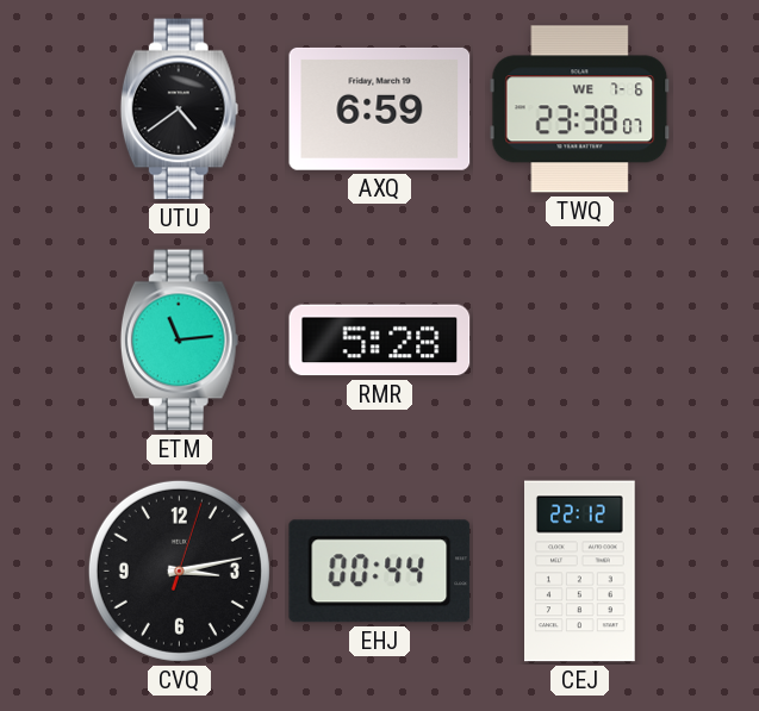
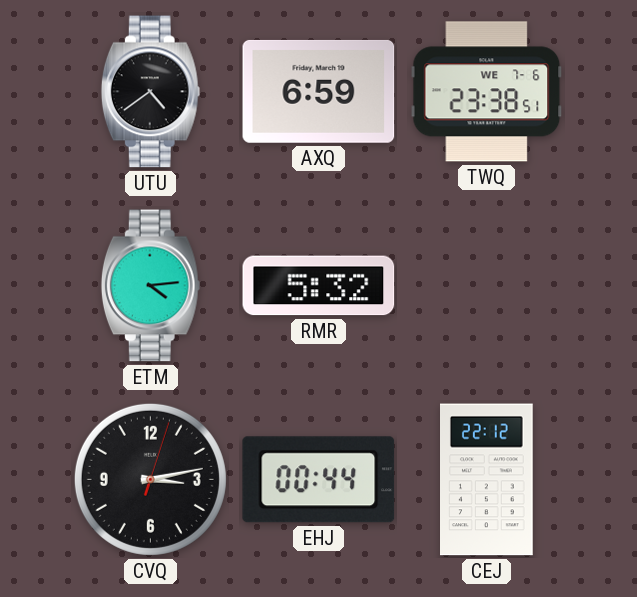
TWQ: 23:38:07 -> 23:38:51
ETM: 11:14 -> 4:14
RMR: 5:28 -> 5:32
